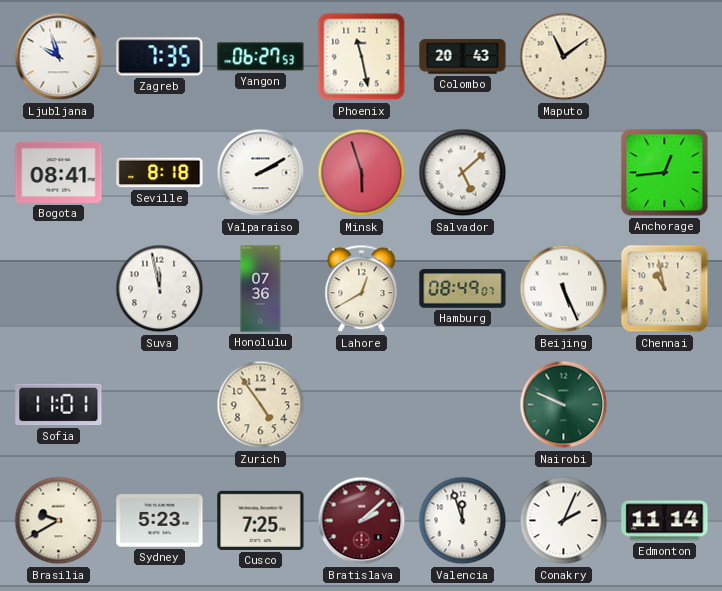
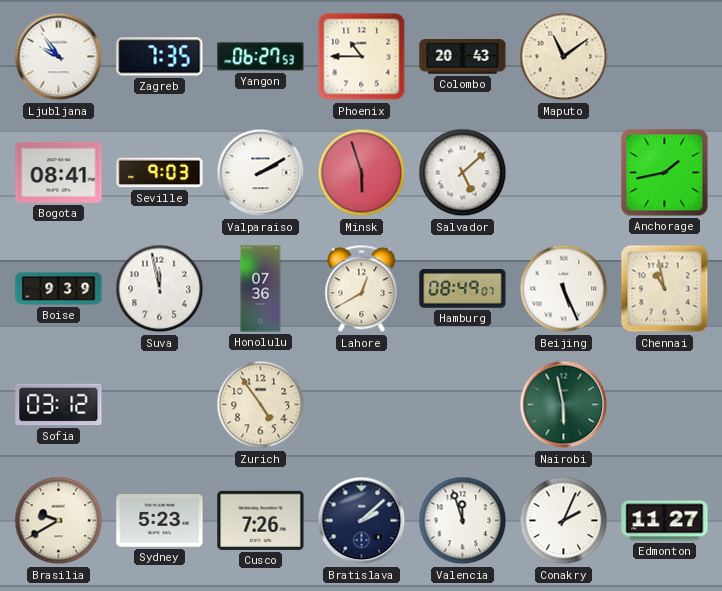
Ljubljana: 9:57 -> 9:54
Phoenix: 11:28 -> 10:45
Seville: 8:18 -> 9:03
Anchorage: 12:44 -> 1:43
Boise: none -> 9:39
Sofia: 11:01 -> 03:12
Nairobi: 9:49 -> 5:58
Cusco: 7:25 -> 7:26
Bratislava dial: burgundy -> navy
Edmonton: 11:14 -> 11:27
